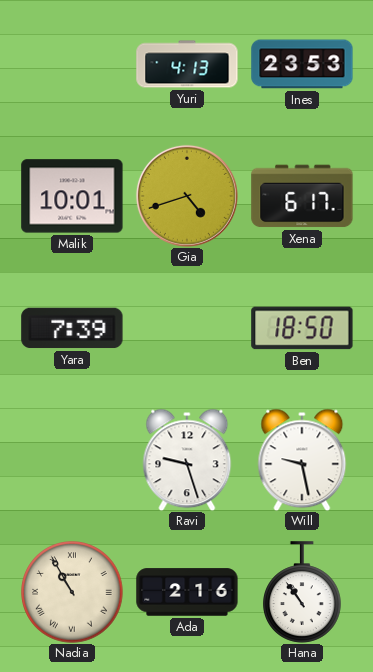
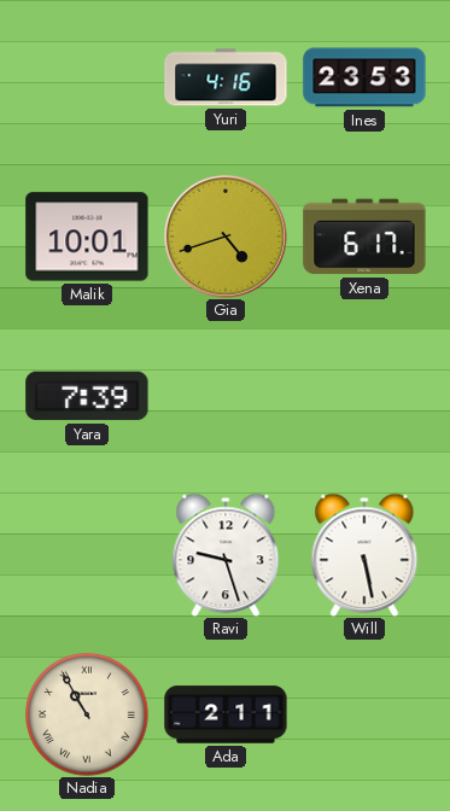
Yuri: 4:13 -> 4:16
Ben: 18:50 -> none
Will: 9:28 -> 5:28
Ada: 2:16 -> 2:11
Hana: 10:54 -> none
